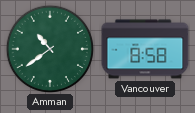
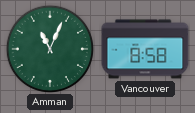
Amman: 10:39 -> 11:04
